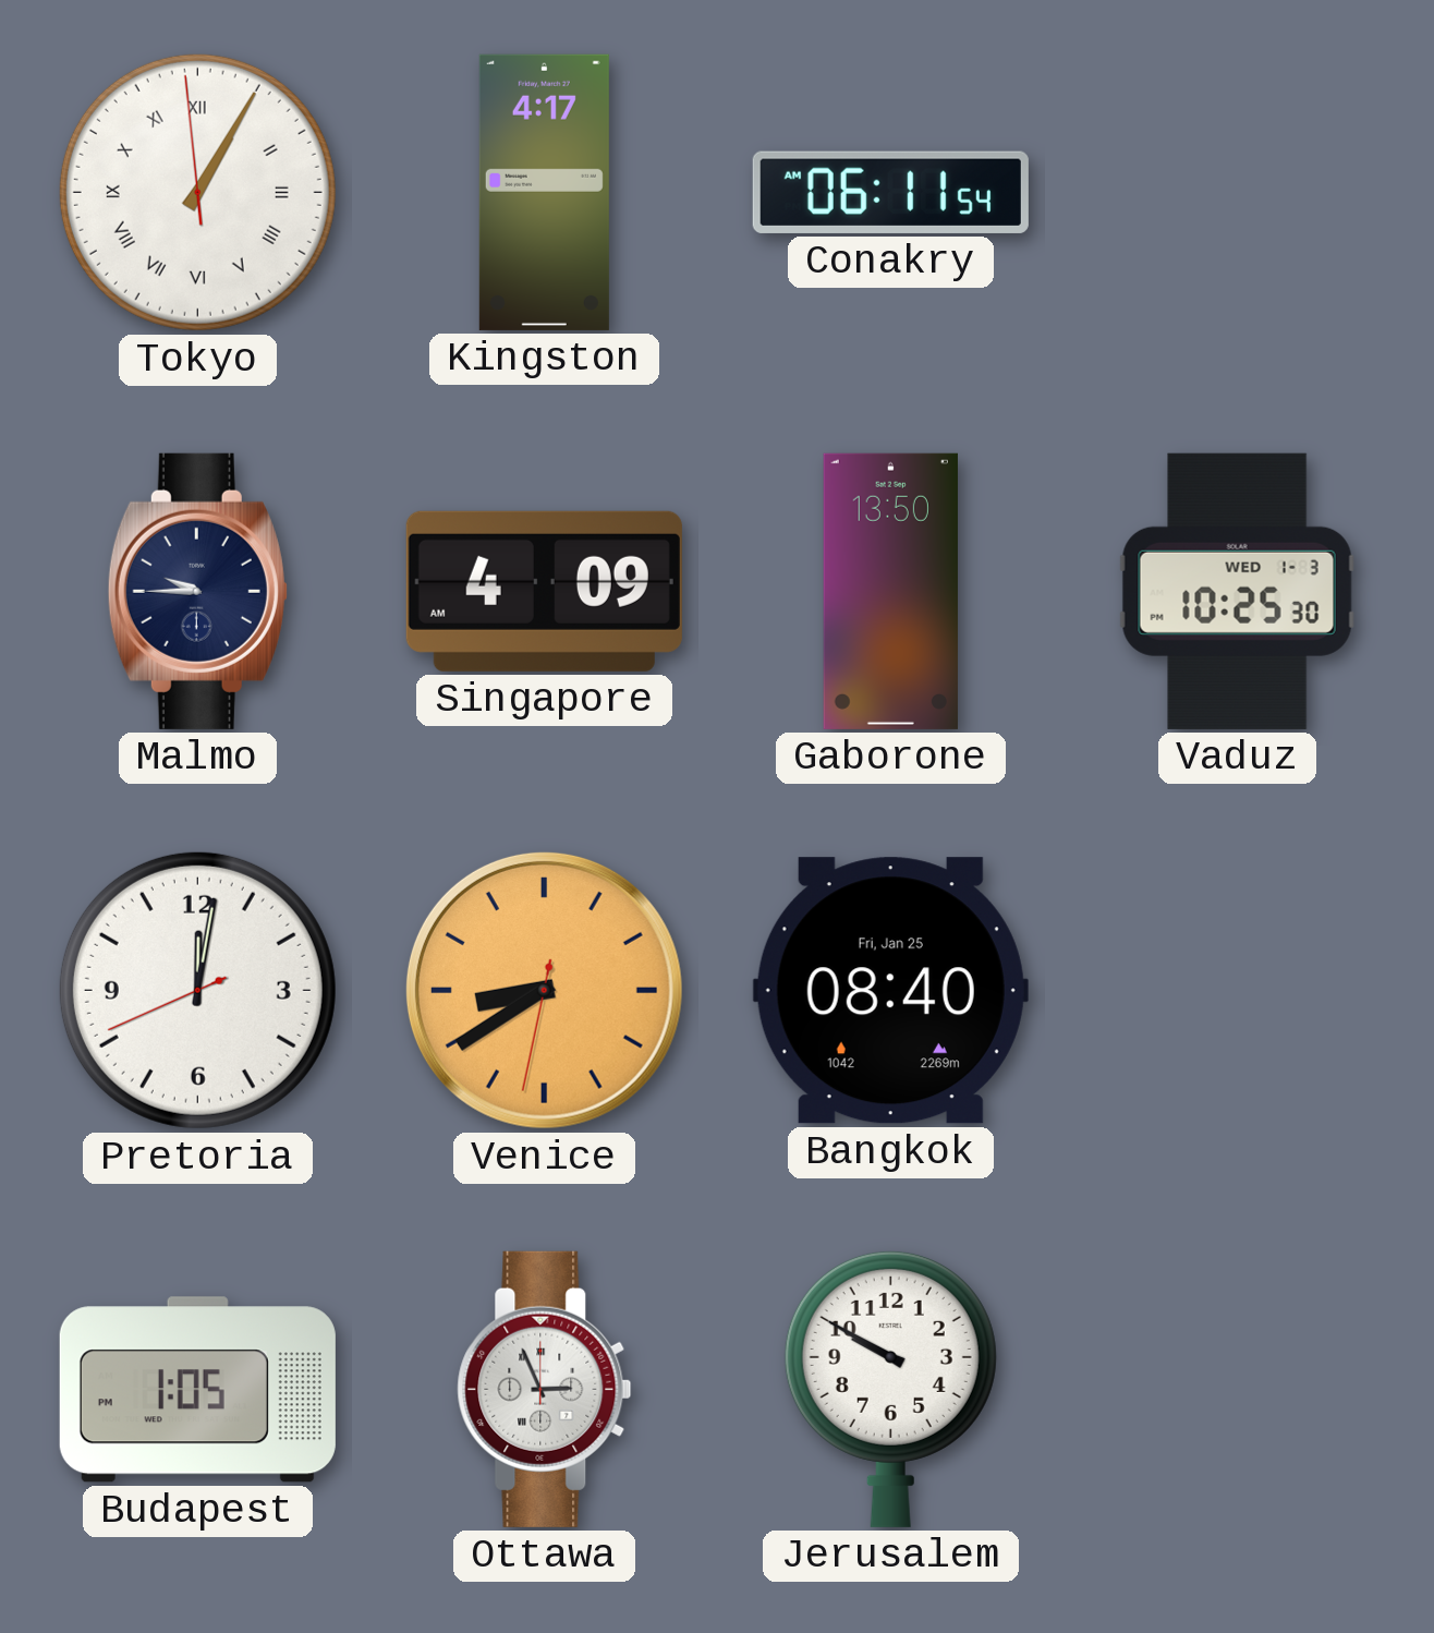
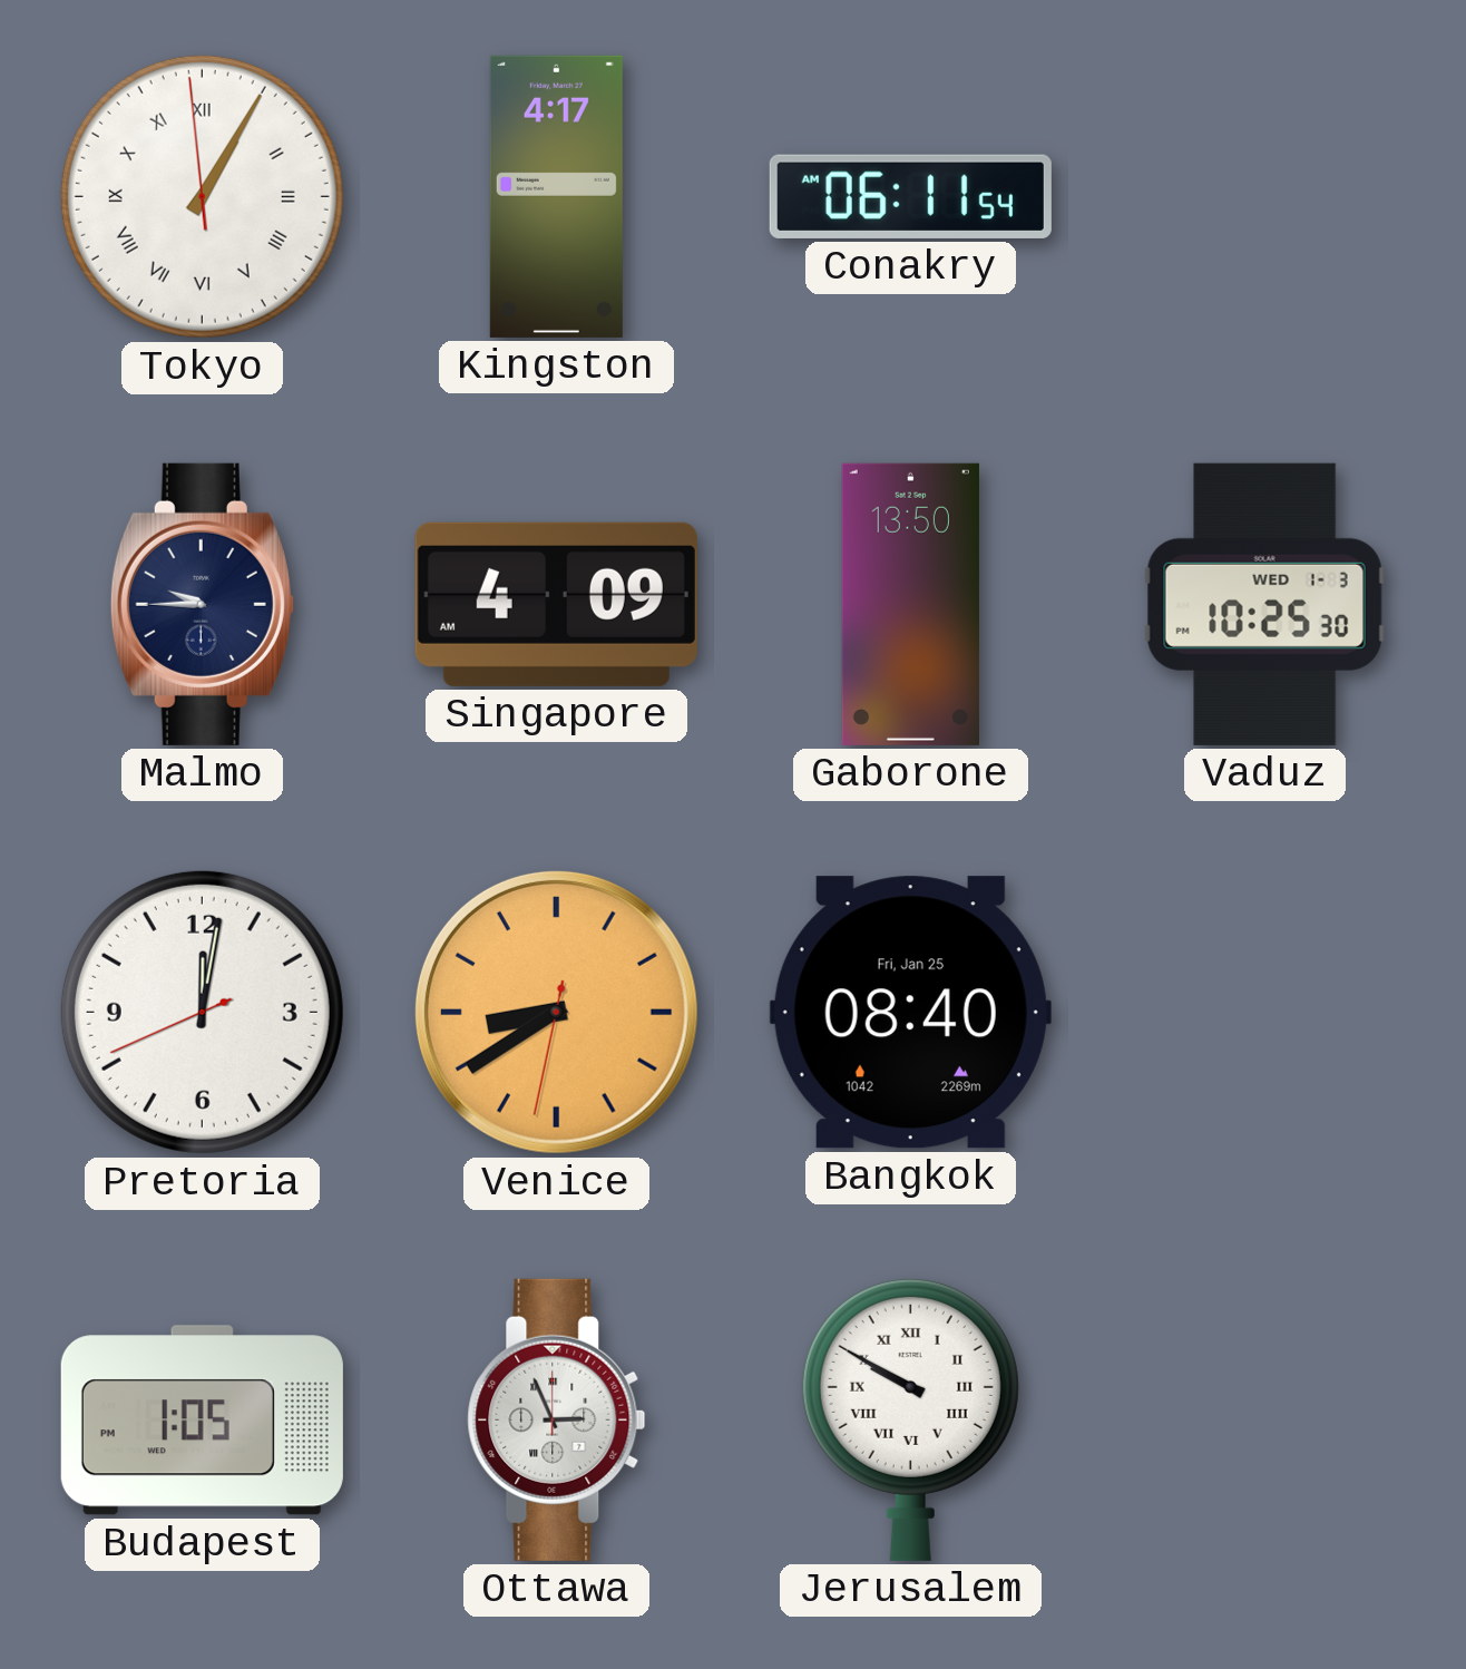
Jerusalem numerals: Arabic -> Roman
